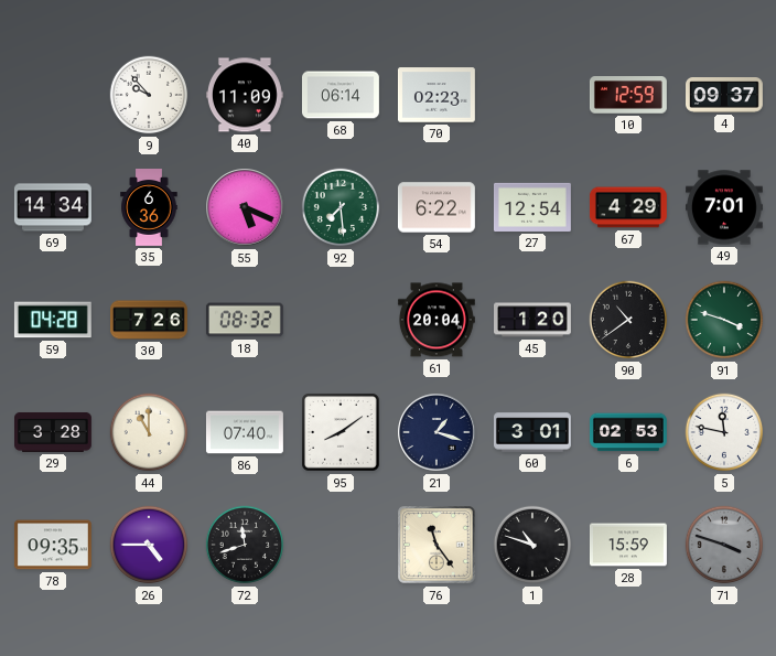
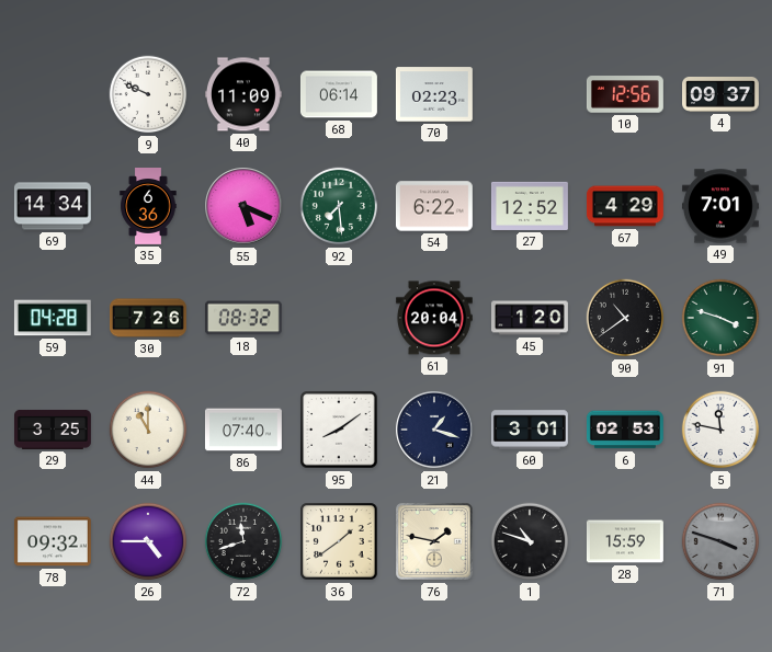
9: 9:53 -> 9:49
10: 12:59 -> 12:56
27: 12:54 -> 12:52
29: 3:28 -> 3:25
78: 09:35 -> 09:32
36: none -> 1:39
76: 11:24 -> 1:47
